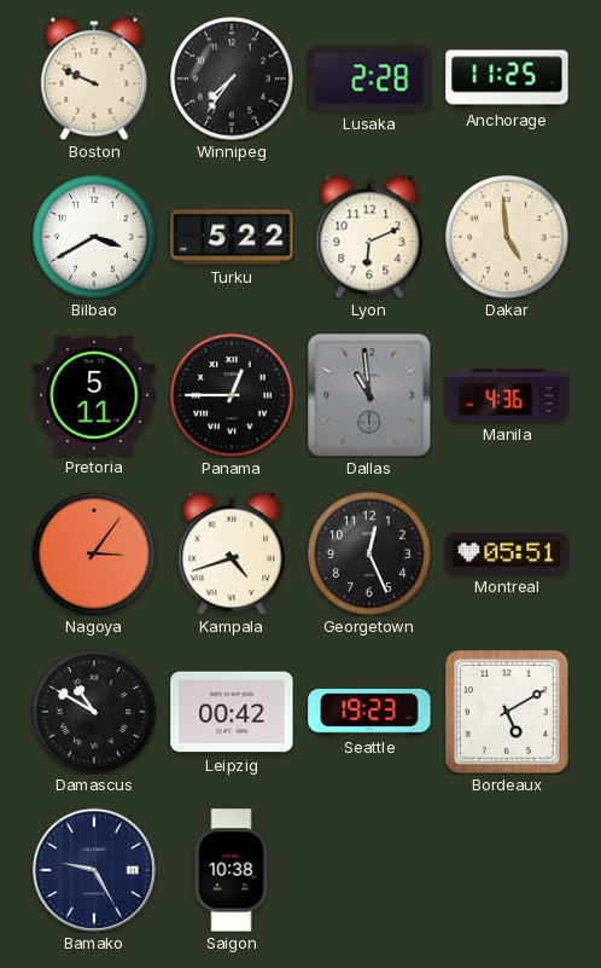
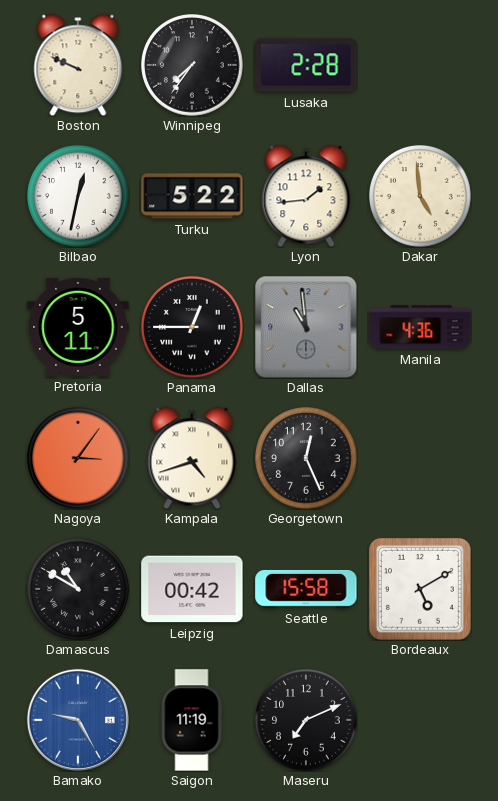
Anchorage: 11:25 -> none
Bilbao: 3:40 -> 12:32
Lyon: 6:11 -> 1:44
Montreal: 05:51 -> none
Seattle: 19:23 -> 15:58
Bamako dial: navy -> blue
Saigon: 10:38 -> 11:19
Maseru: none -> 7:11
